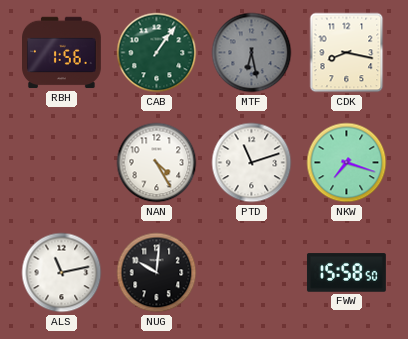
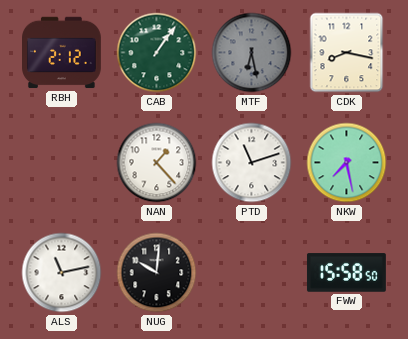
RBH: 1:56 -> 2:12
NAN: 4:25 -> 1:23
NKW: 7:18 -> 7:28
